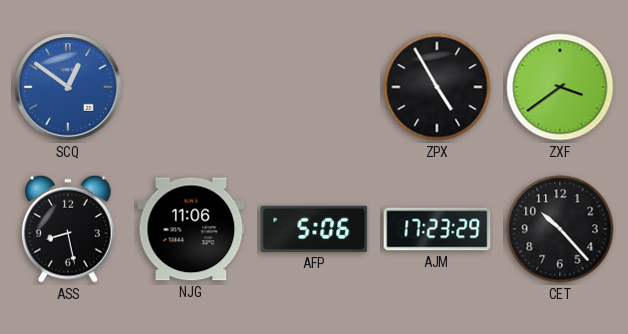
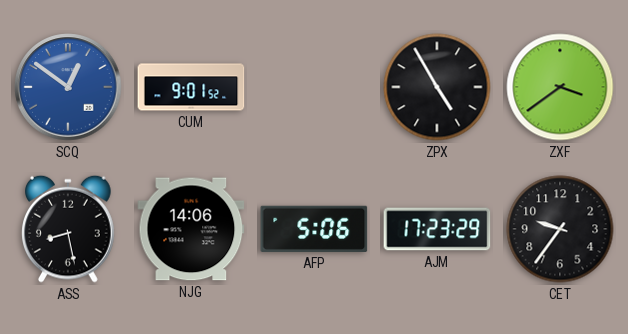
CUM: none -> 9:01
NJG: 11:06 -> 14:06
CET: 10:23 -> 9:36
